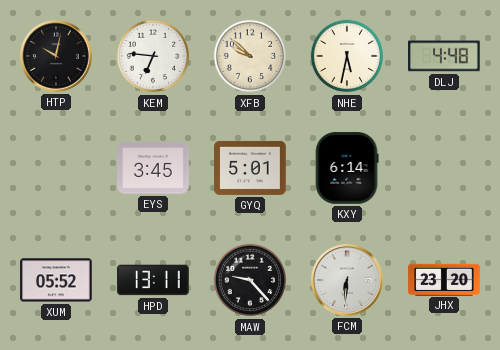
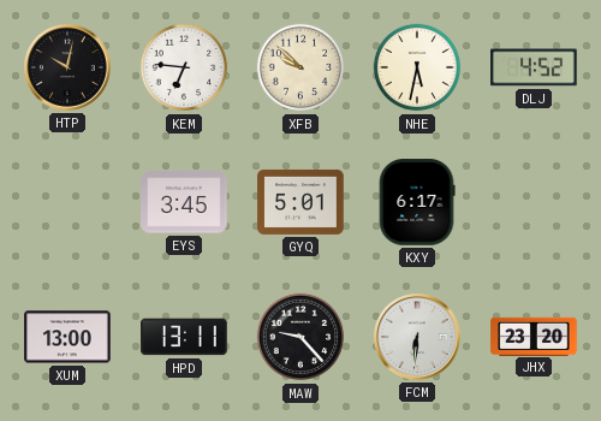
DLJ: 4:48 -> 4:52
KXY: 6:14 -> 6:17
XUM: 05:52 -> 13:00
